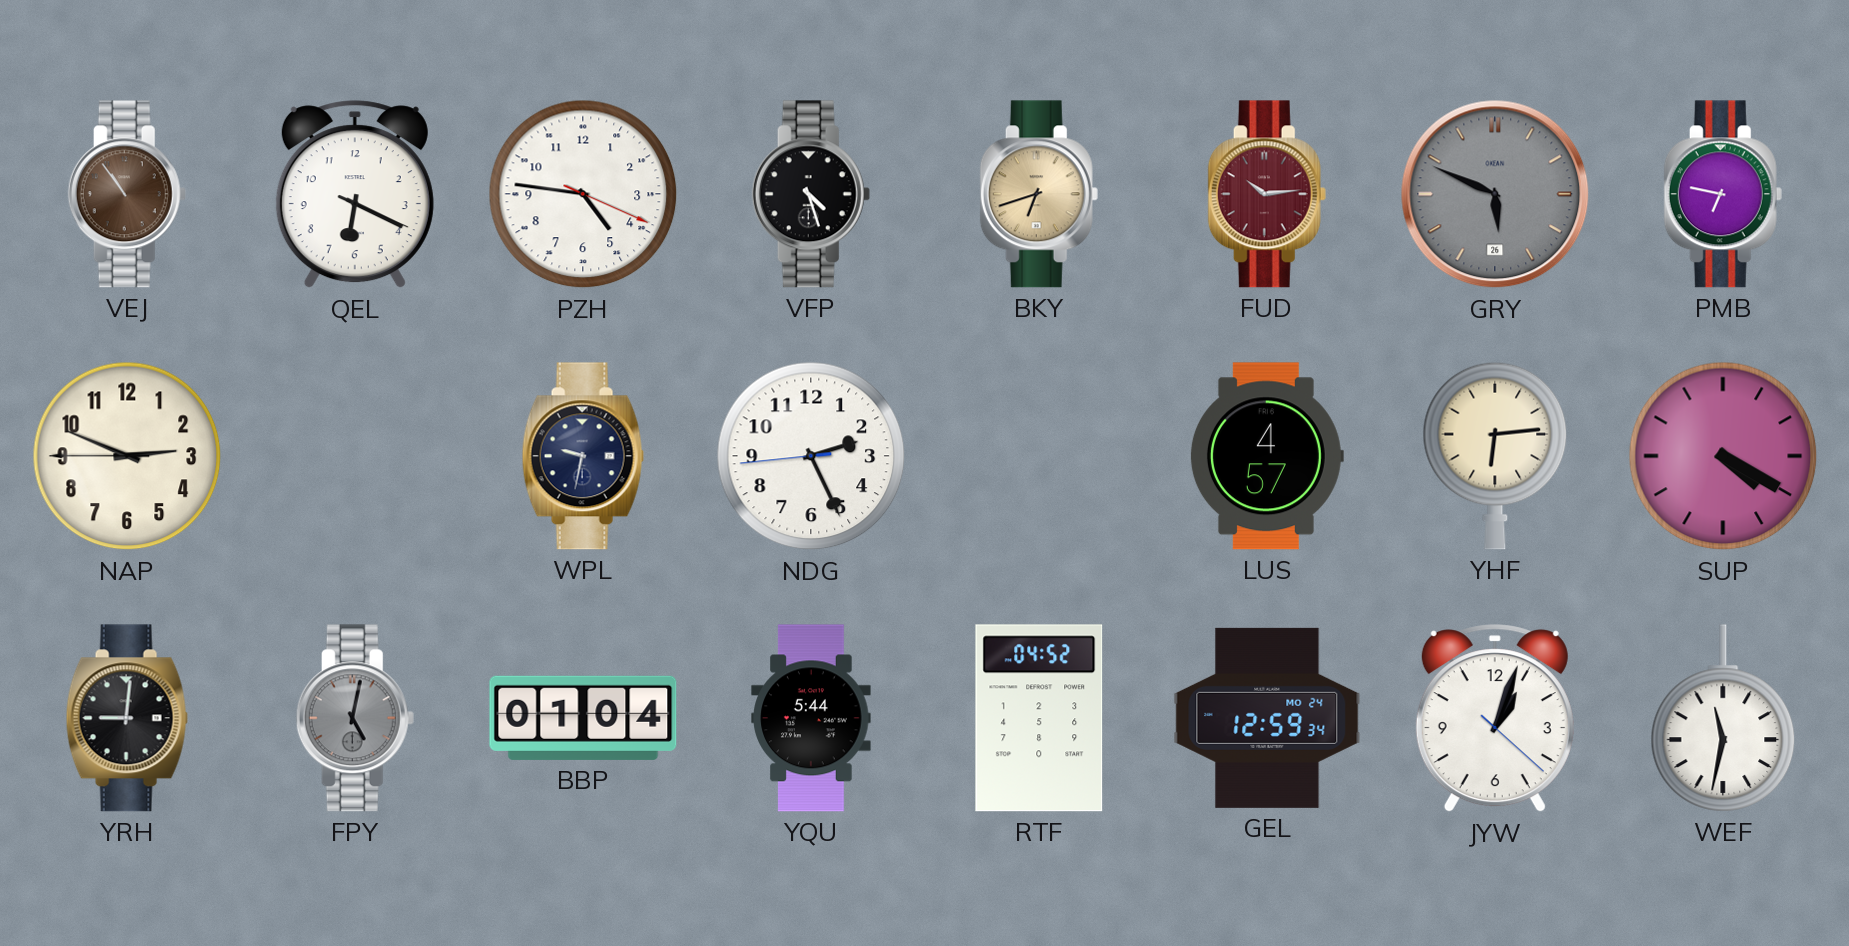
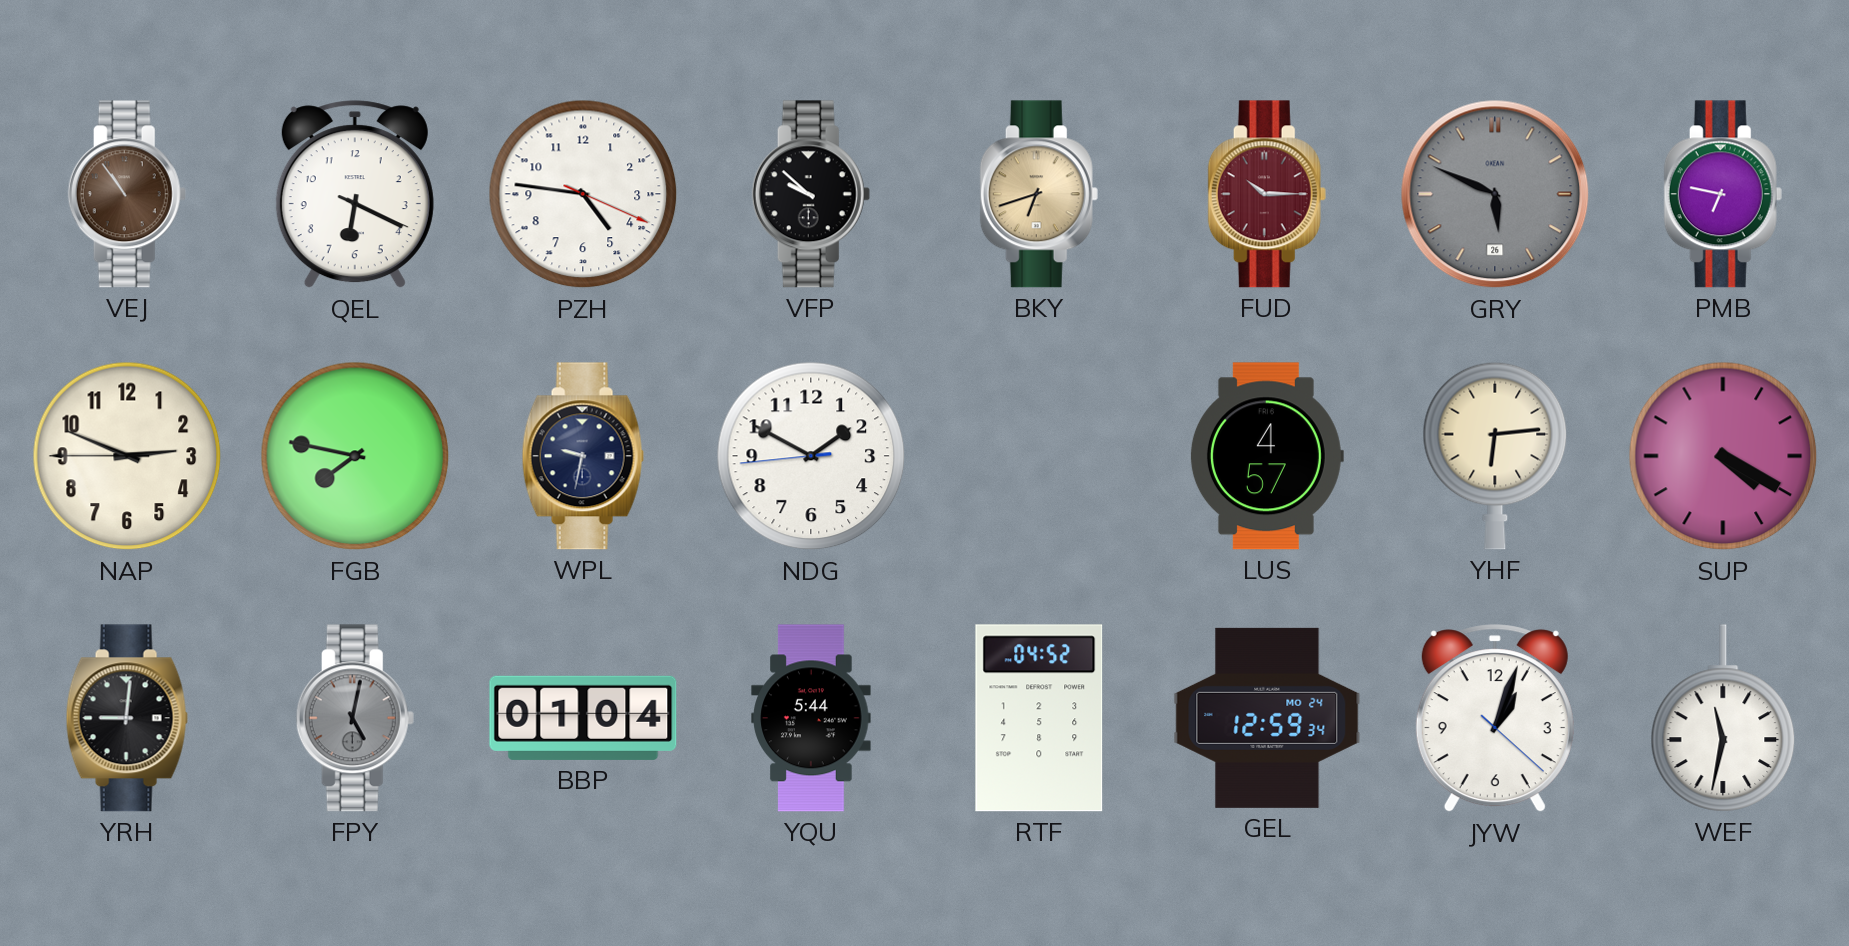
VFP: 4:27 -> 9:52
FUD: 10:14 -> 10:15
FGB: none -> 7:47
NDG: 2:25 -> 1:49
